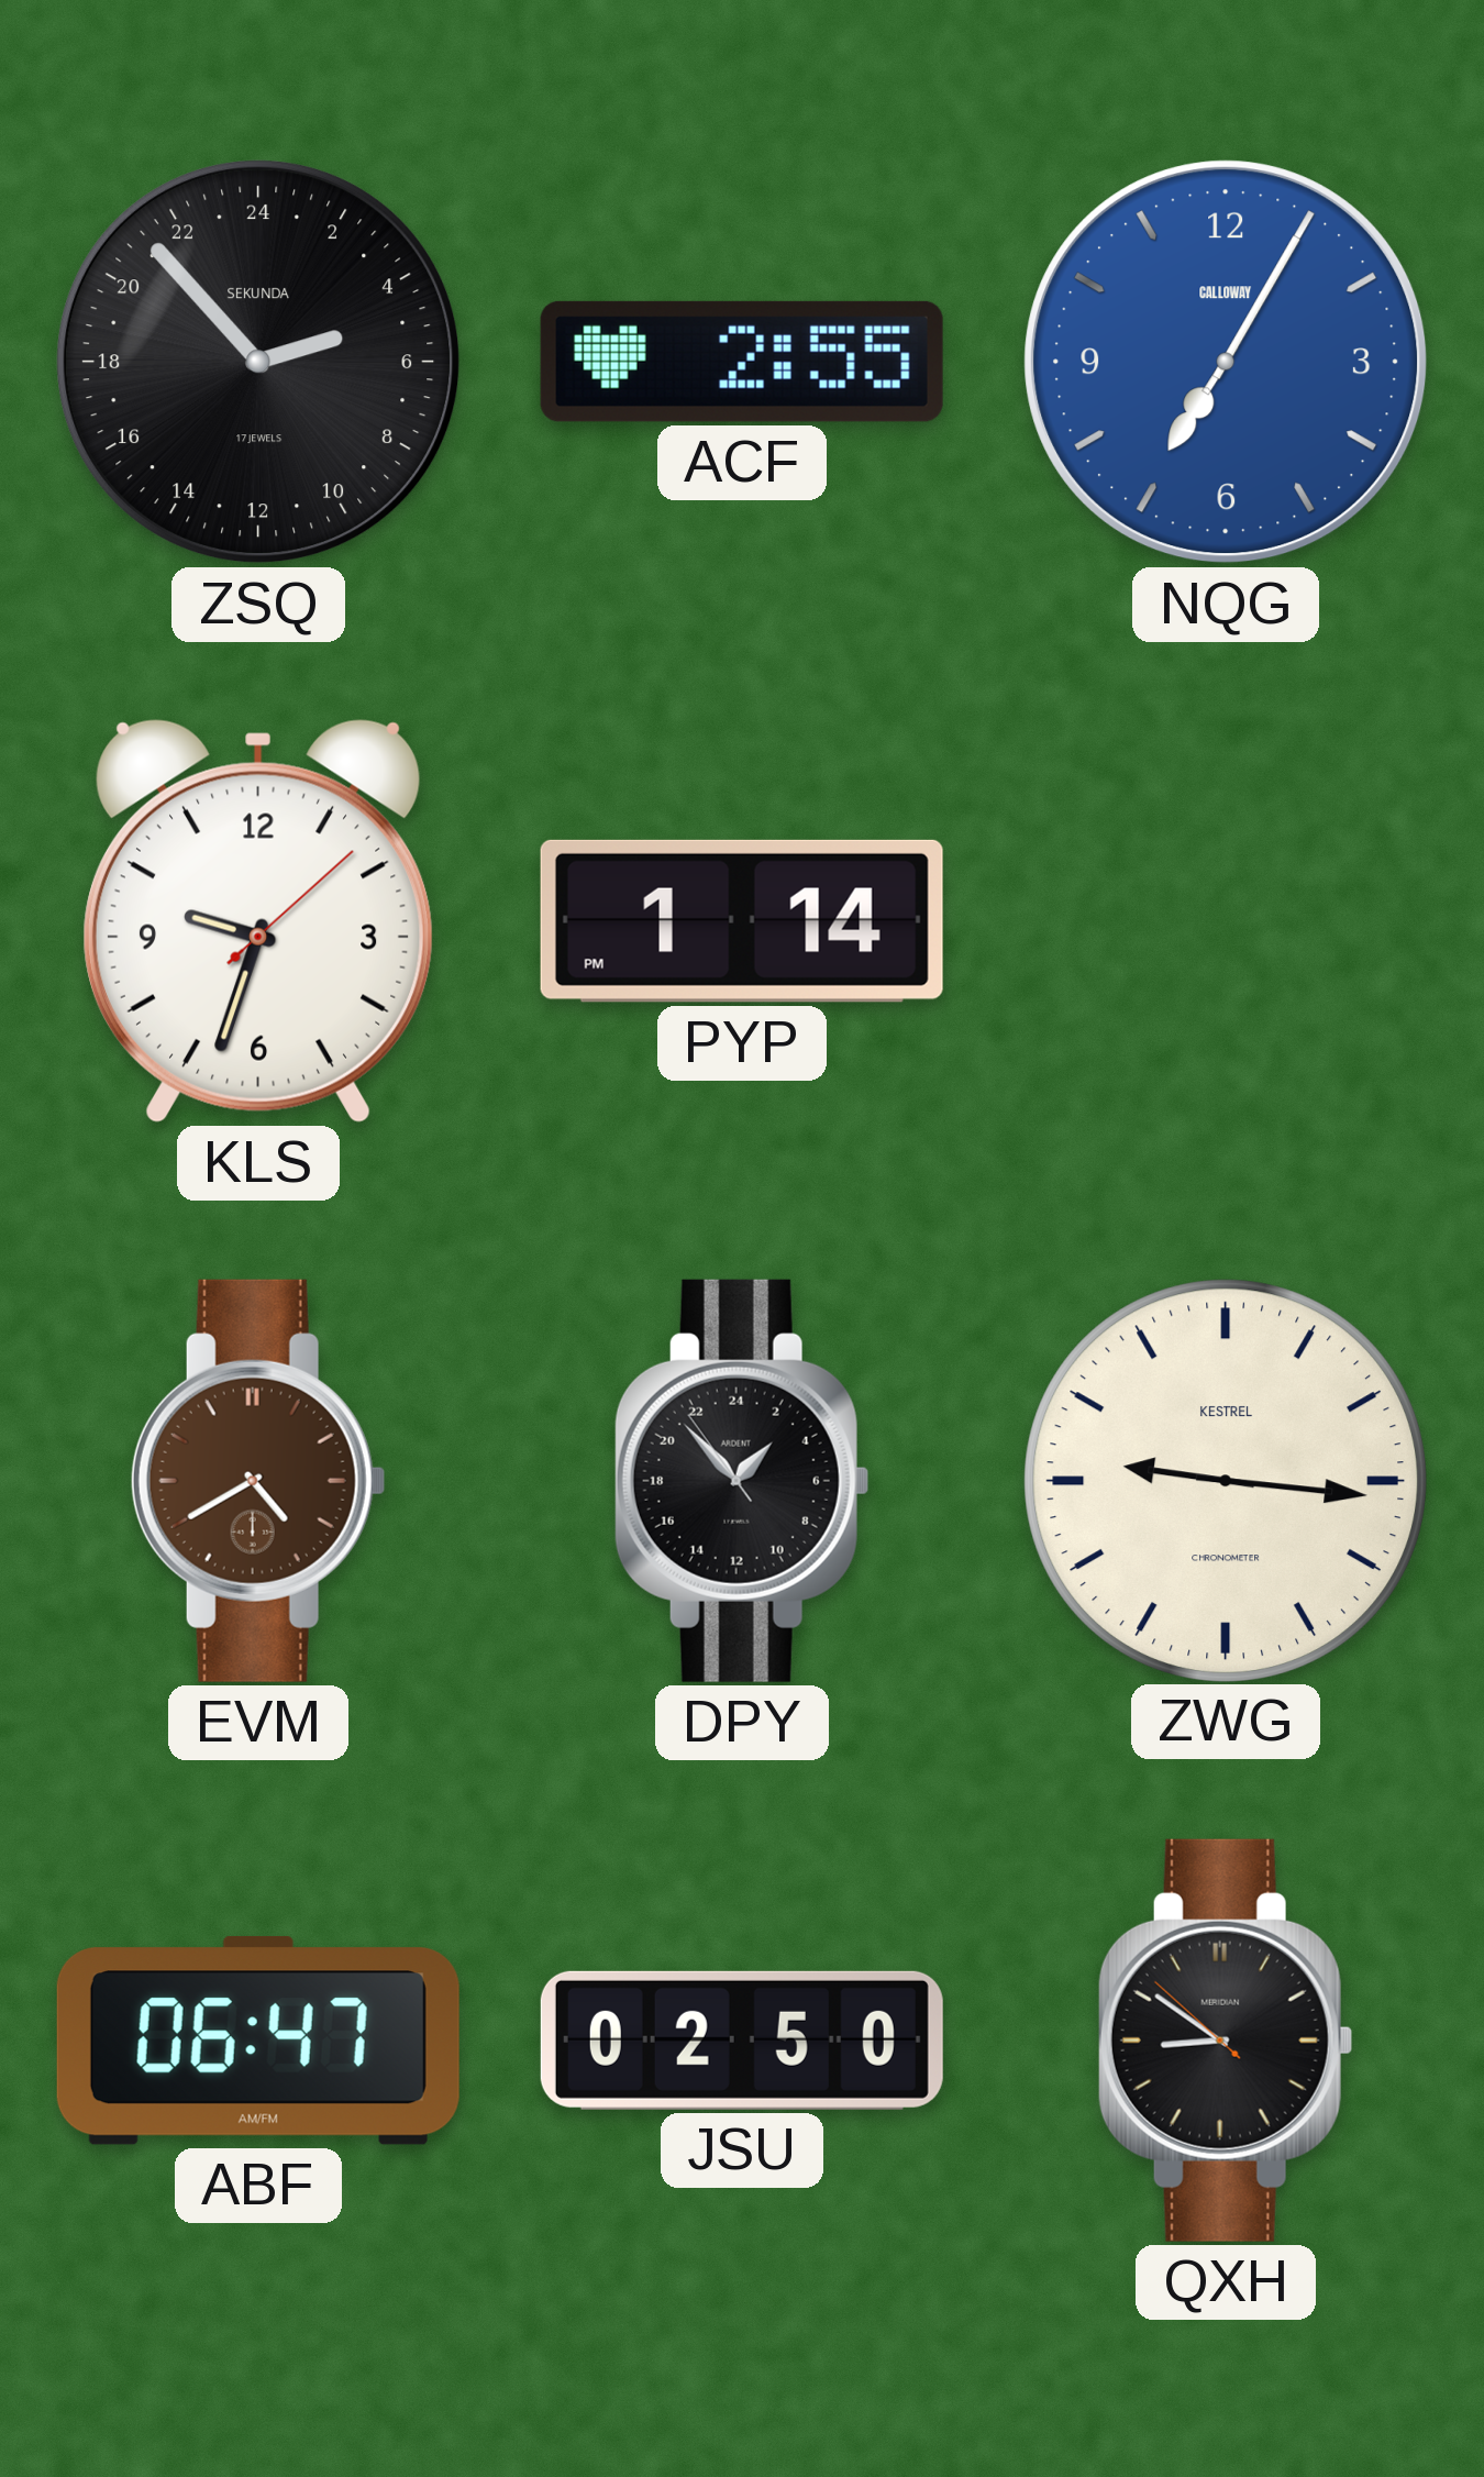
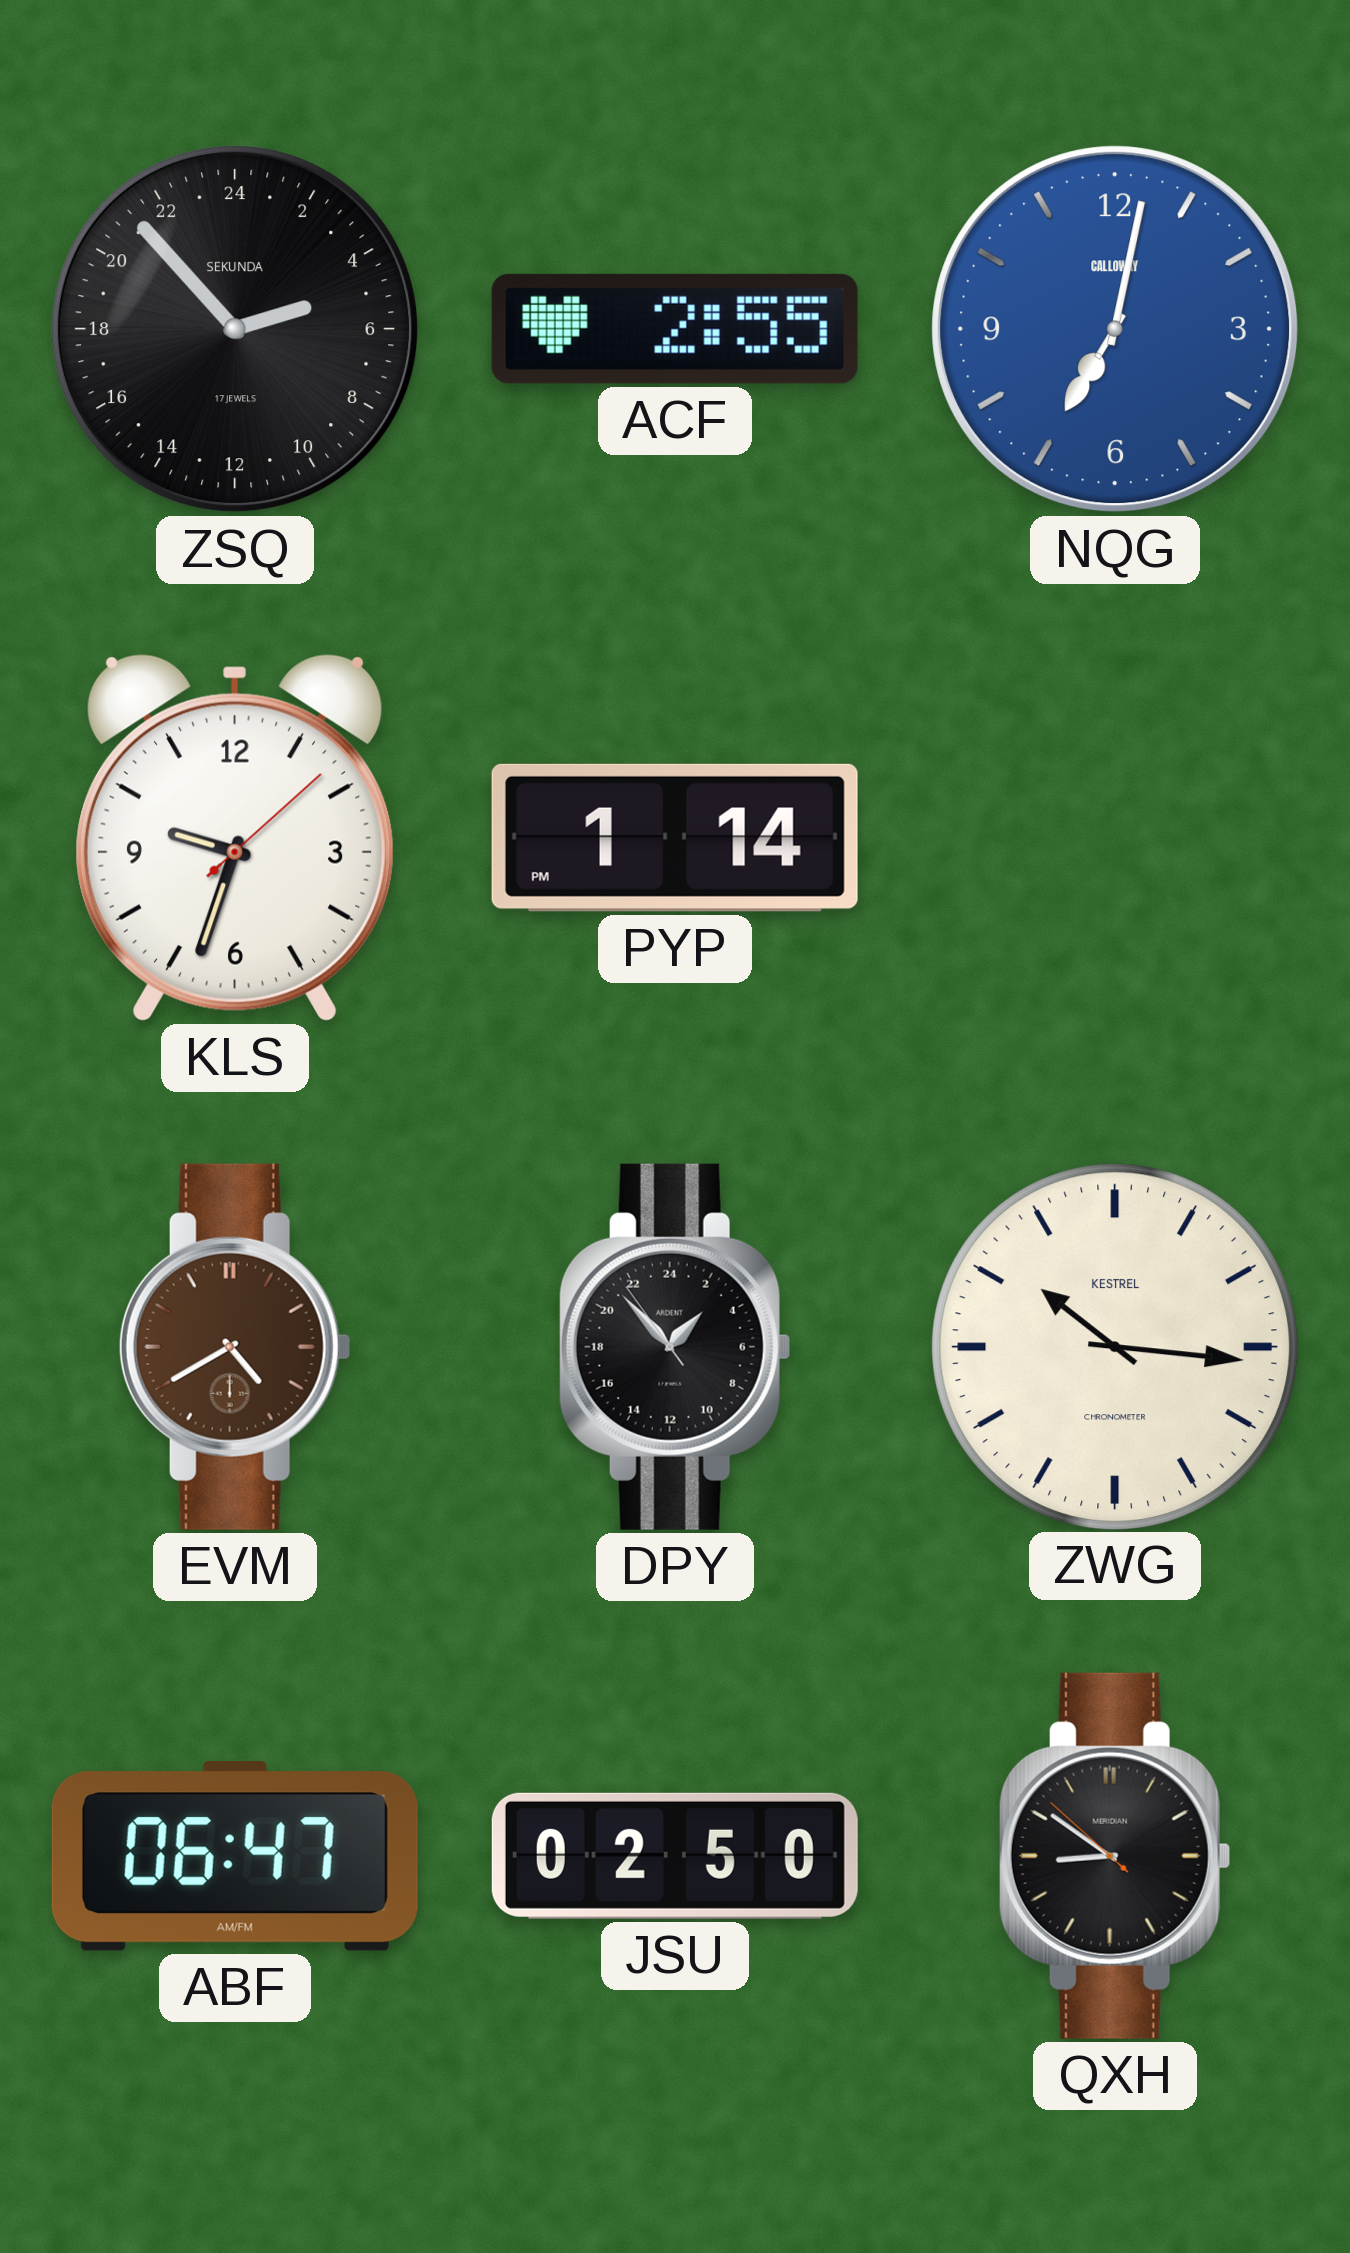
NQG: 7:05 -> 7:02
ZWG: 9:16 -> 10:16
